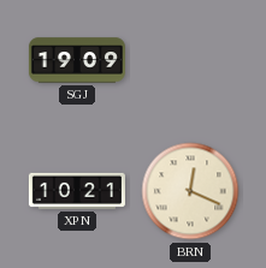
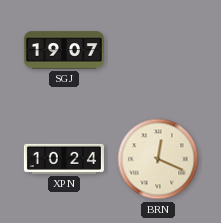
SGJ: 19:09 -> 19:07
XPN: 10:21 -> 10:24
